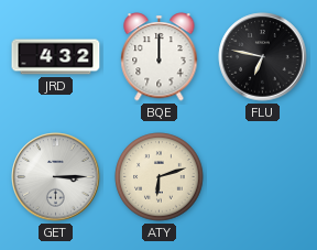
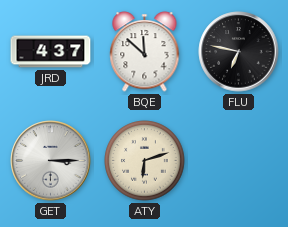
JRD: 4:32 -> 4:37
BQE: 12:00 -> 11:52
